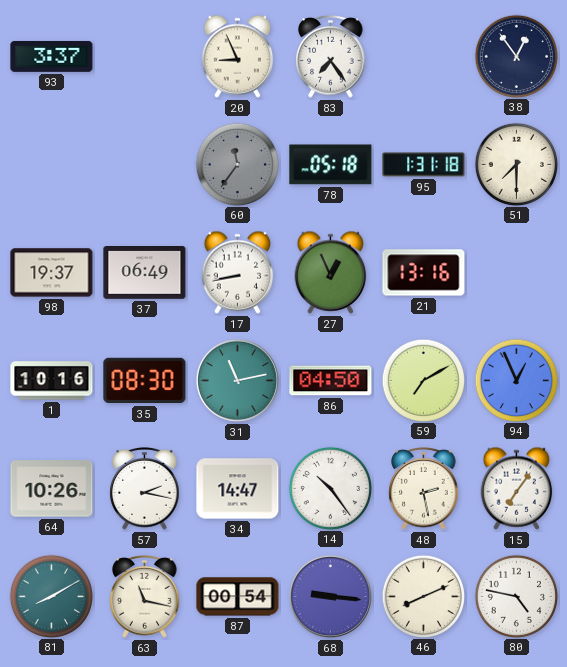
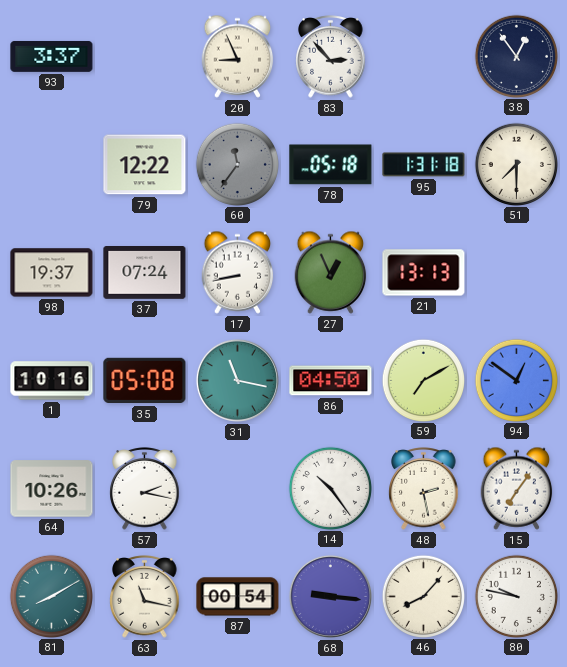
83: 7:24 -> 2:53
79: none -> 12:22
37: 06:49 -> 07:24
21: 13:16 -> 13:13
35: 08:30 -> 05:08
31: 11:13 -> 11:17
94: 12:56 -> 12:51
34: 14:47 -> none
46: 8:11 -> 8:07
80: 4:47 -> 9:47
